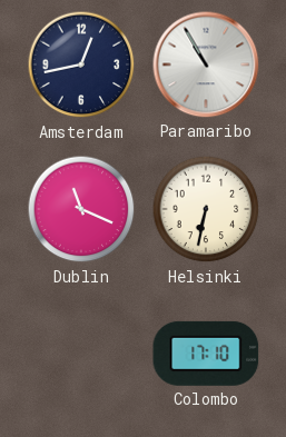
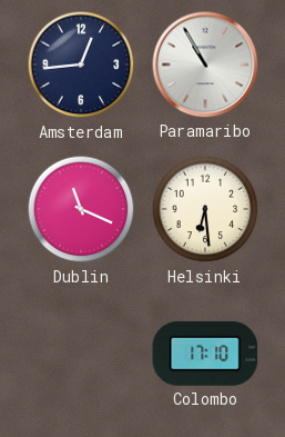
Amsterdam: 12:43 -> 12:44
Helsinki: 6:32 -> 6:29
